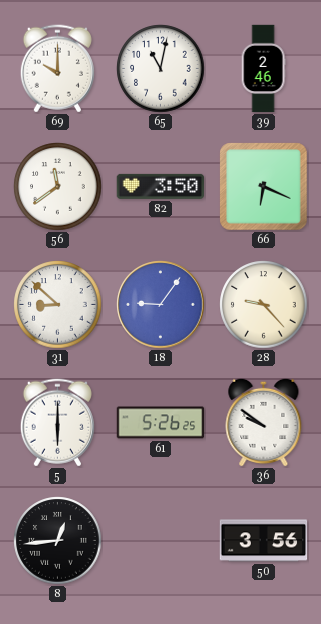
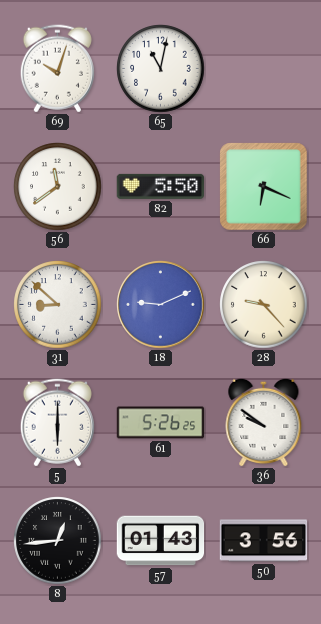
69: 10:00 -> 10:03
39: 2:46 -> none
82: 3:50 -> 5:50
18: 9:06 -> 9:11
57: none -> 01:43
